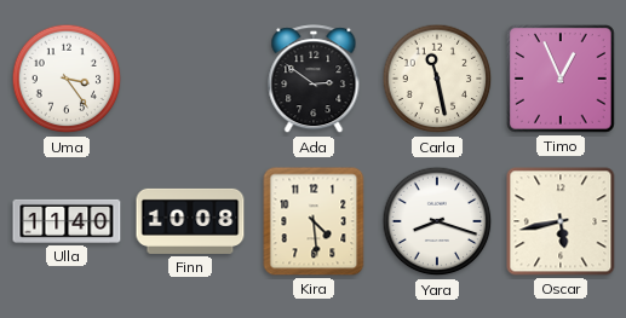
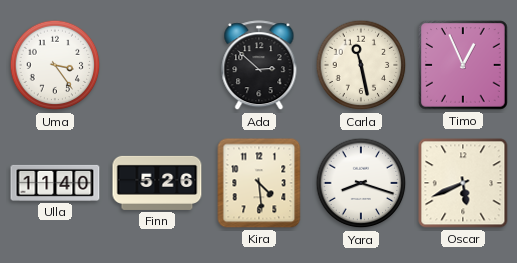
Ada: 2:51 -> 2:52
Finn: 10:08 -> 5:26
Oscar: 5:43 -> 5:41
